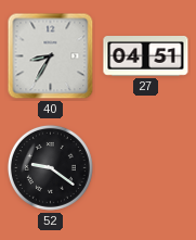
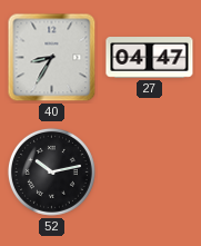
27: 04:51 -> 04:47
52: 9:21 -> 10:13
